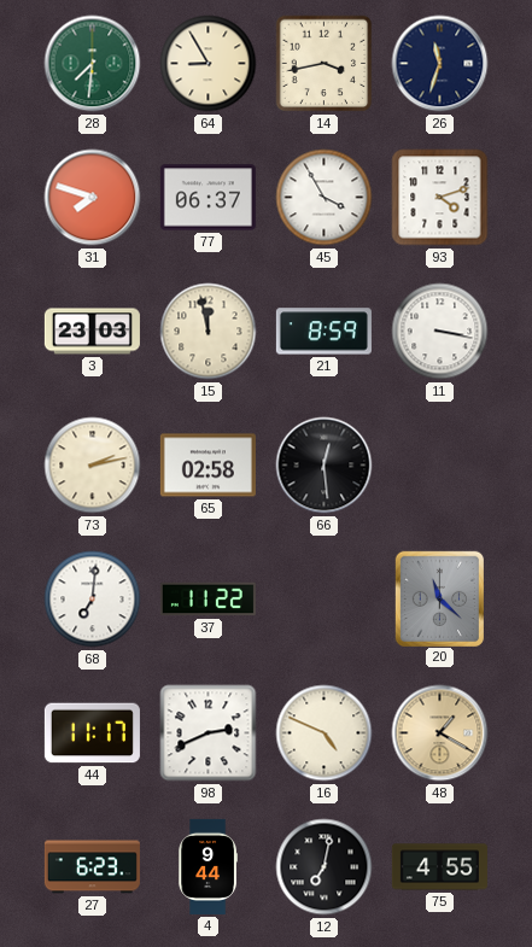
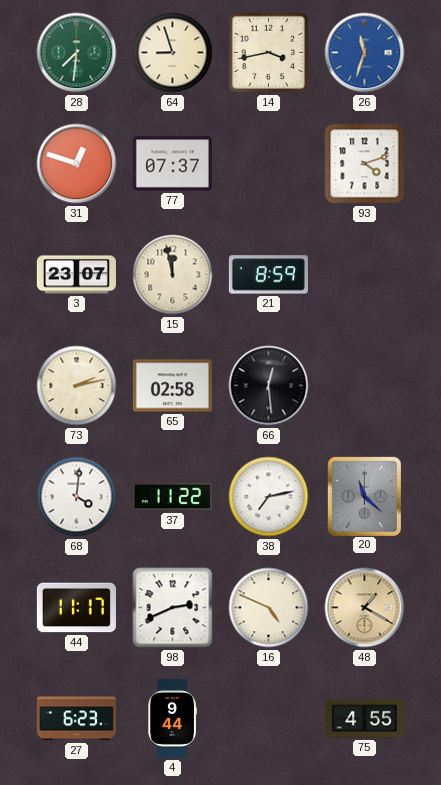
64: 8:55 -> 8:57
26 dial: navy -> blue
31: 7:48 -> 12:48
77: 06:37 -> 07:37
45: 3:55 -> none
3: 23:03 -> 23:07
11: 3:17 -> none
68: 7:01 -> 4:01
38: none -> 7:13
12: 7:02 -> none
